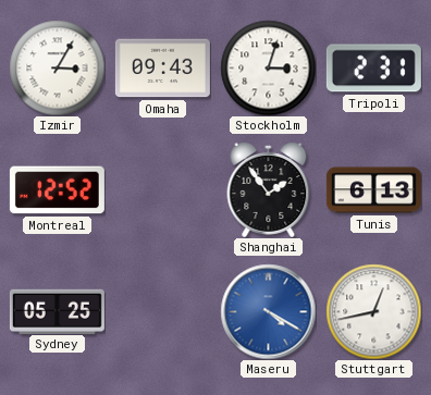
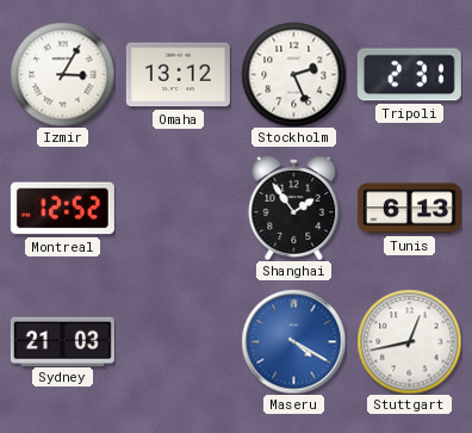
Omaha: 09:43 -> 13:12
Stockholm: 3:03 -> 2:26
Sydney: 05:25 -> 21:03
